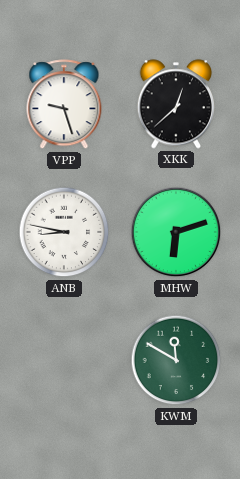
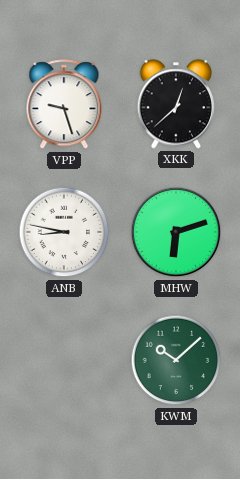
KWM: 11:50 -> 10:08
